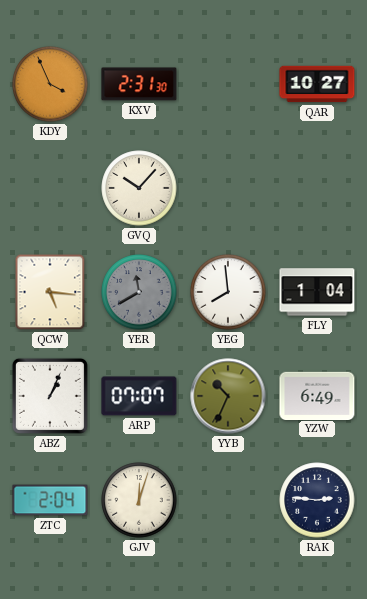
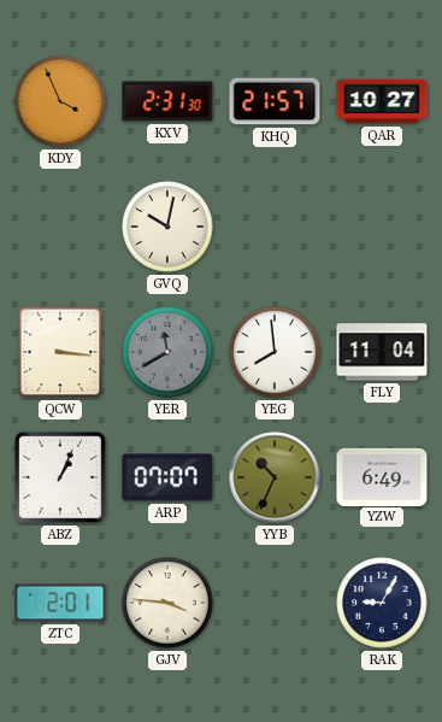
KHQ: none -> 21:57
GVQ: 10:07 -> 10:02
QCW: 5:16 -> 3:16
FLY: 1:04 -> 11:04
ZTC: 2:04 -> 2:01
GJV: 12:03 -> 3:46
RAK: 2:46 -> 9:05
